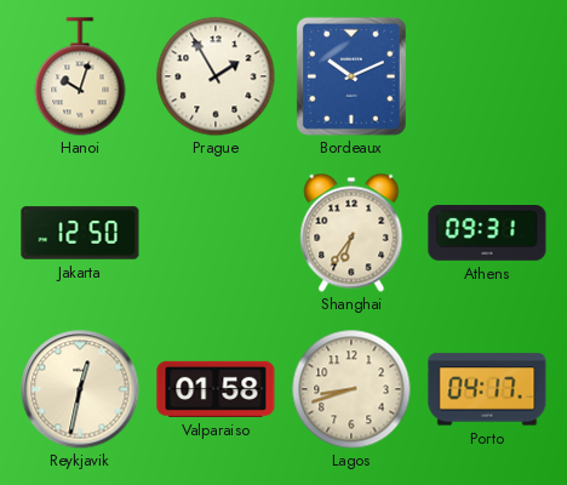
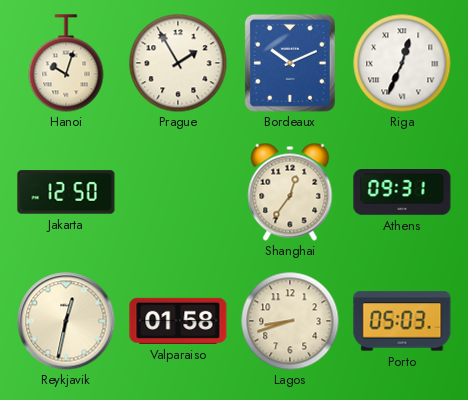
Riga: none -> 12:34
Shanghai: 6:36 -> 12:36
Porto: 04:17 -> 05:03
